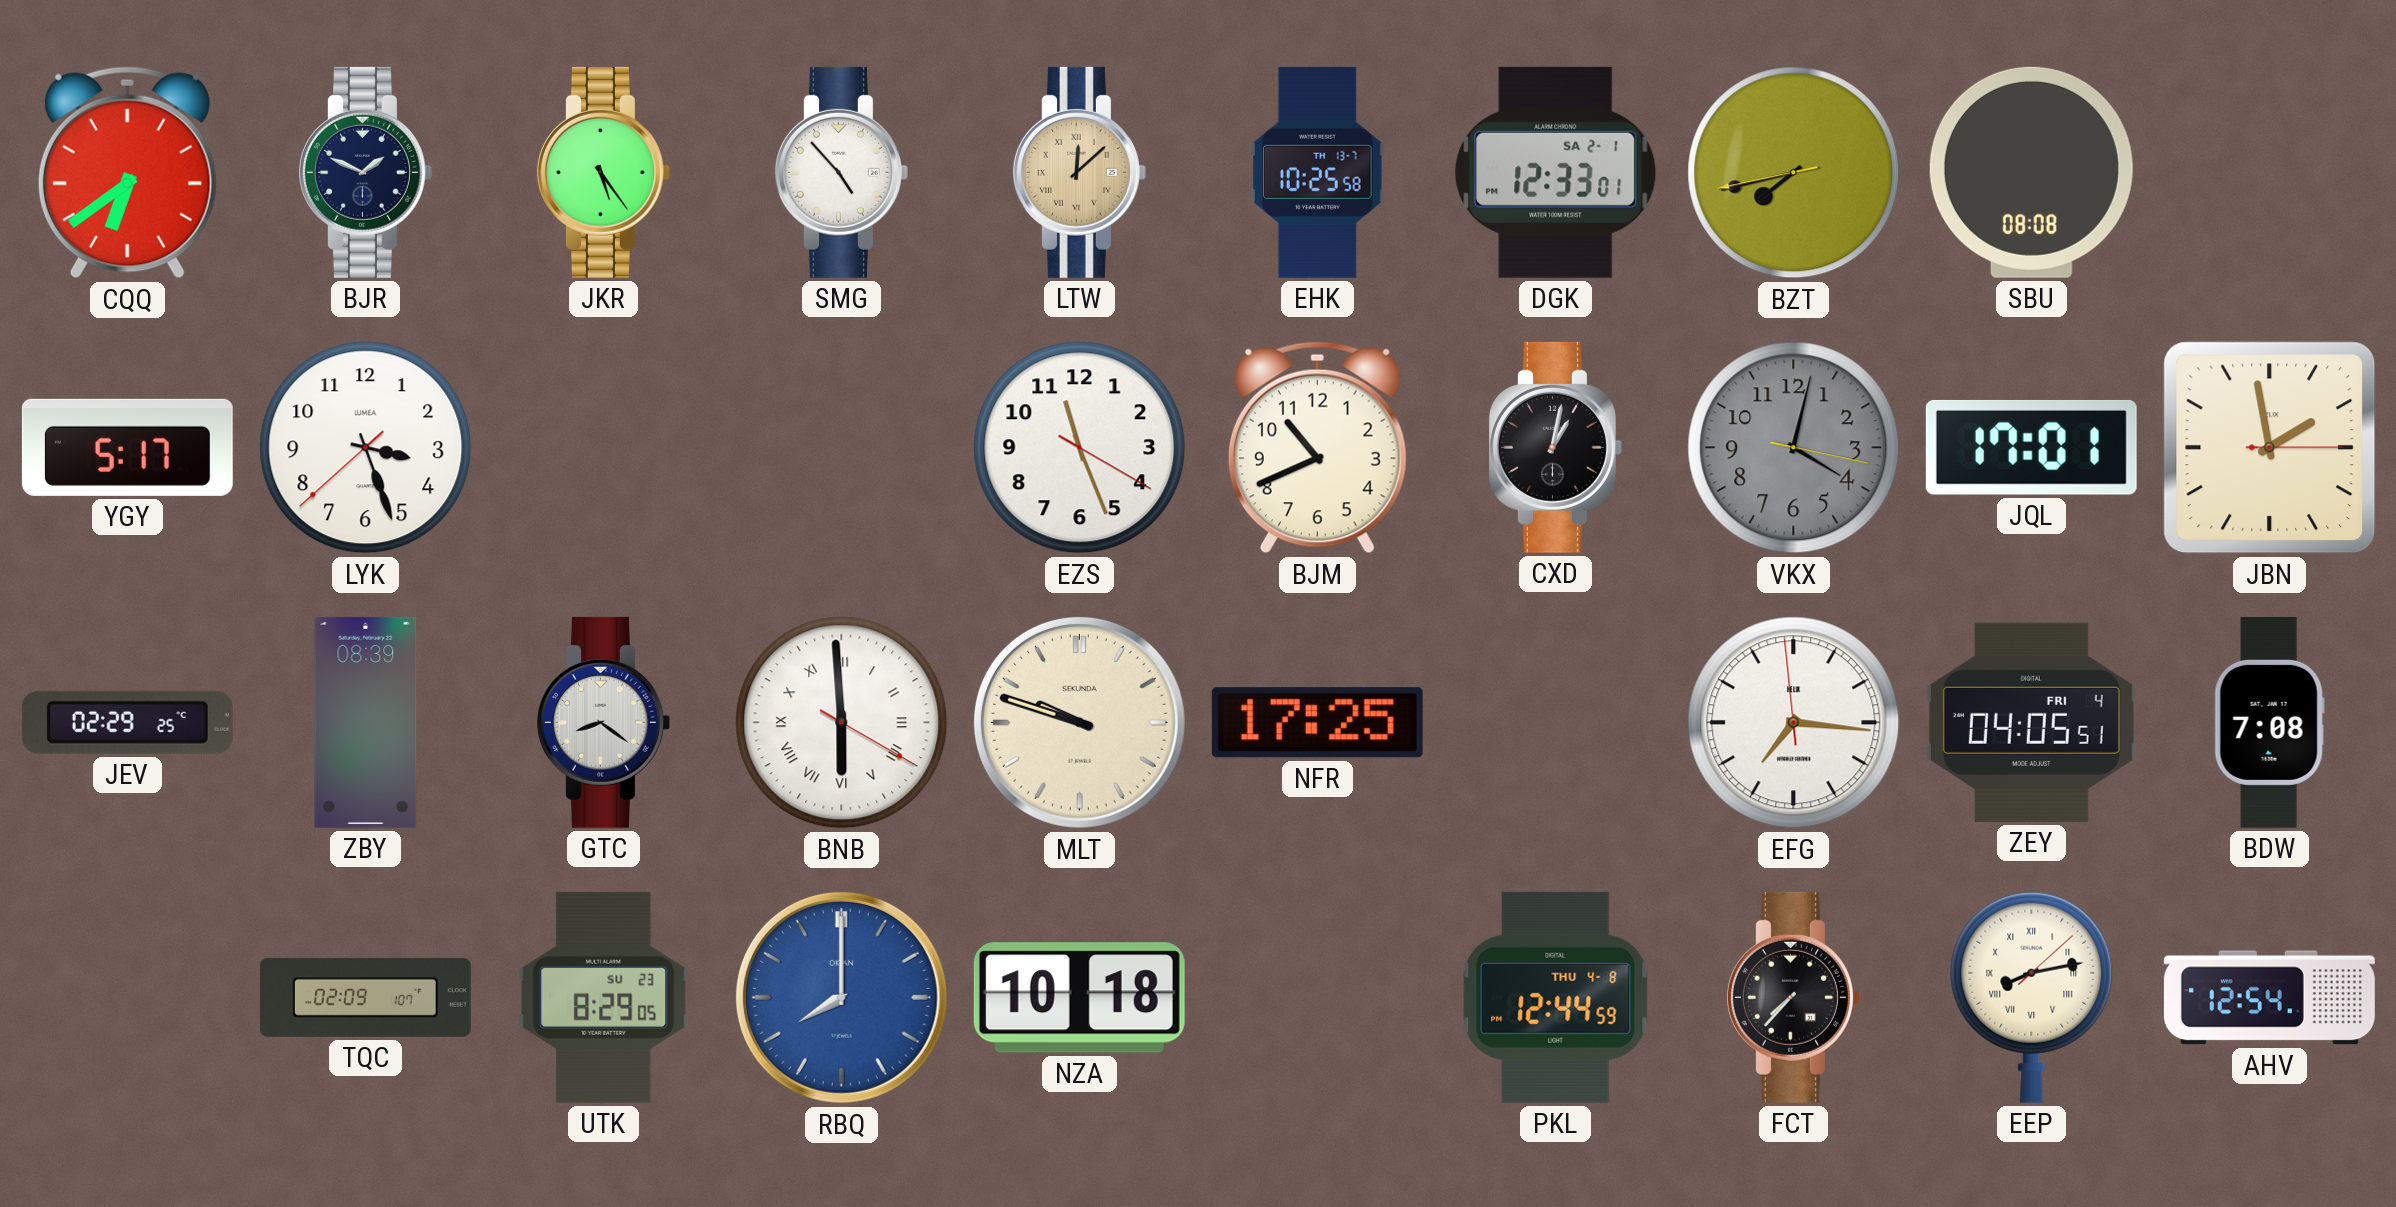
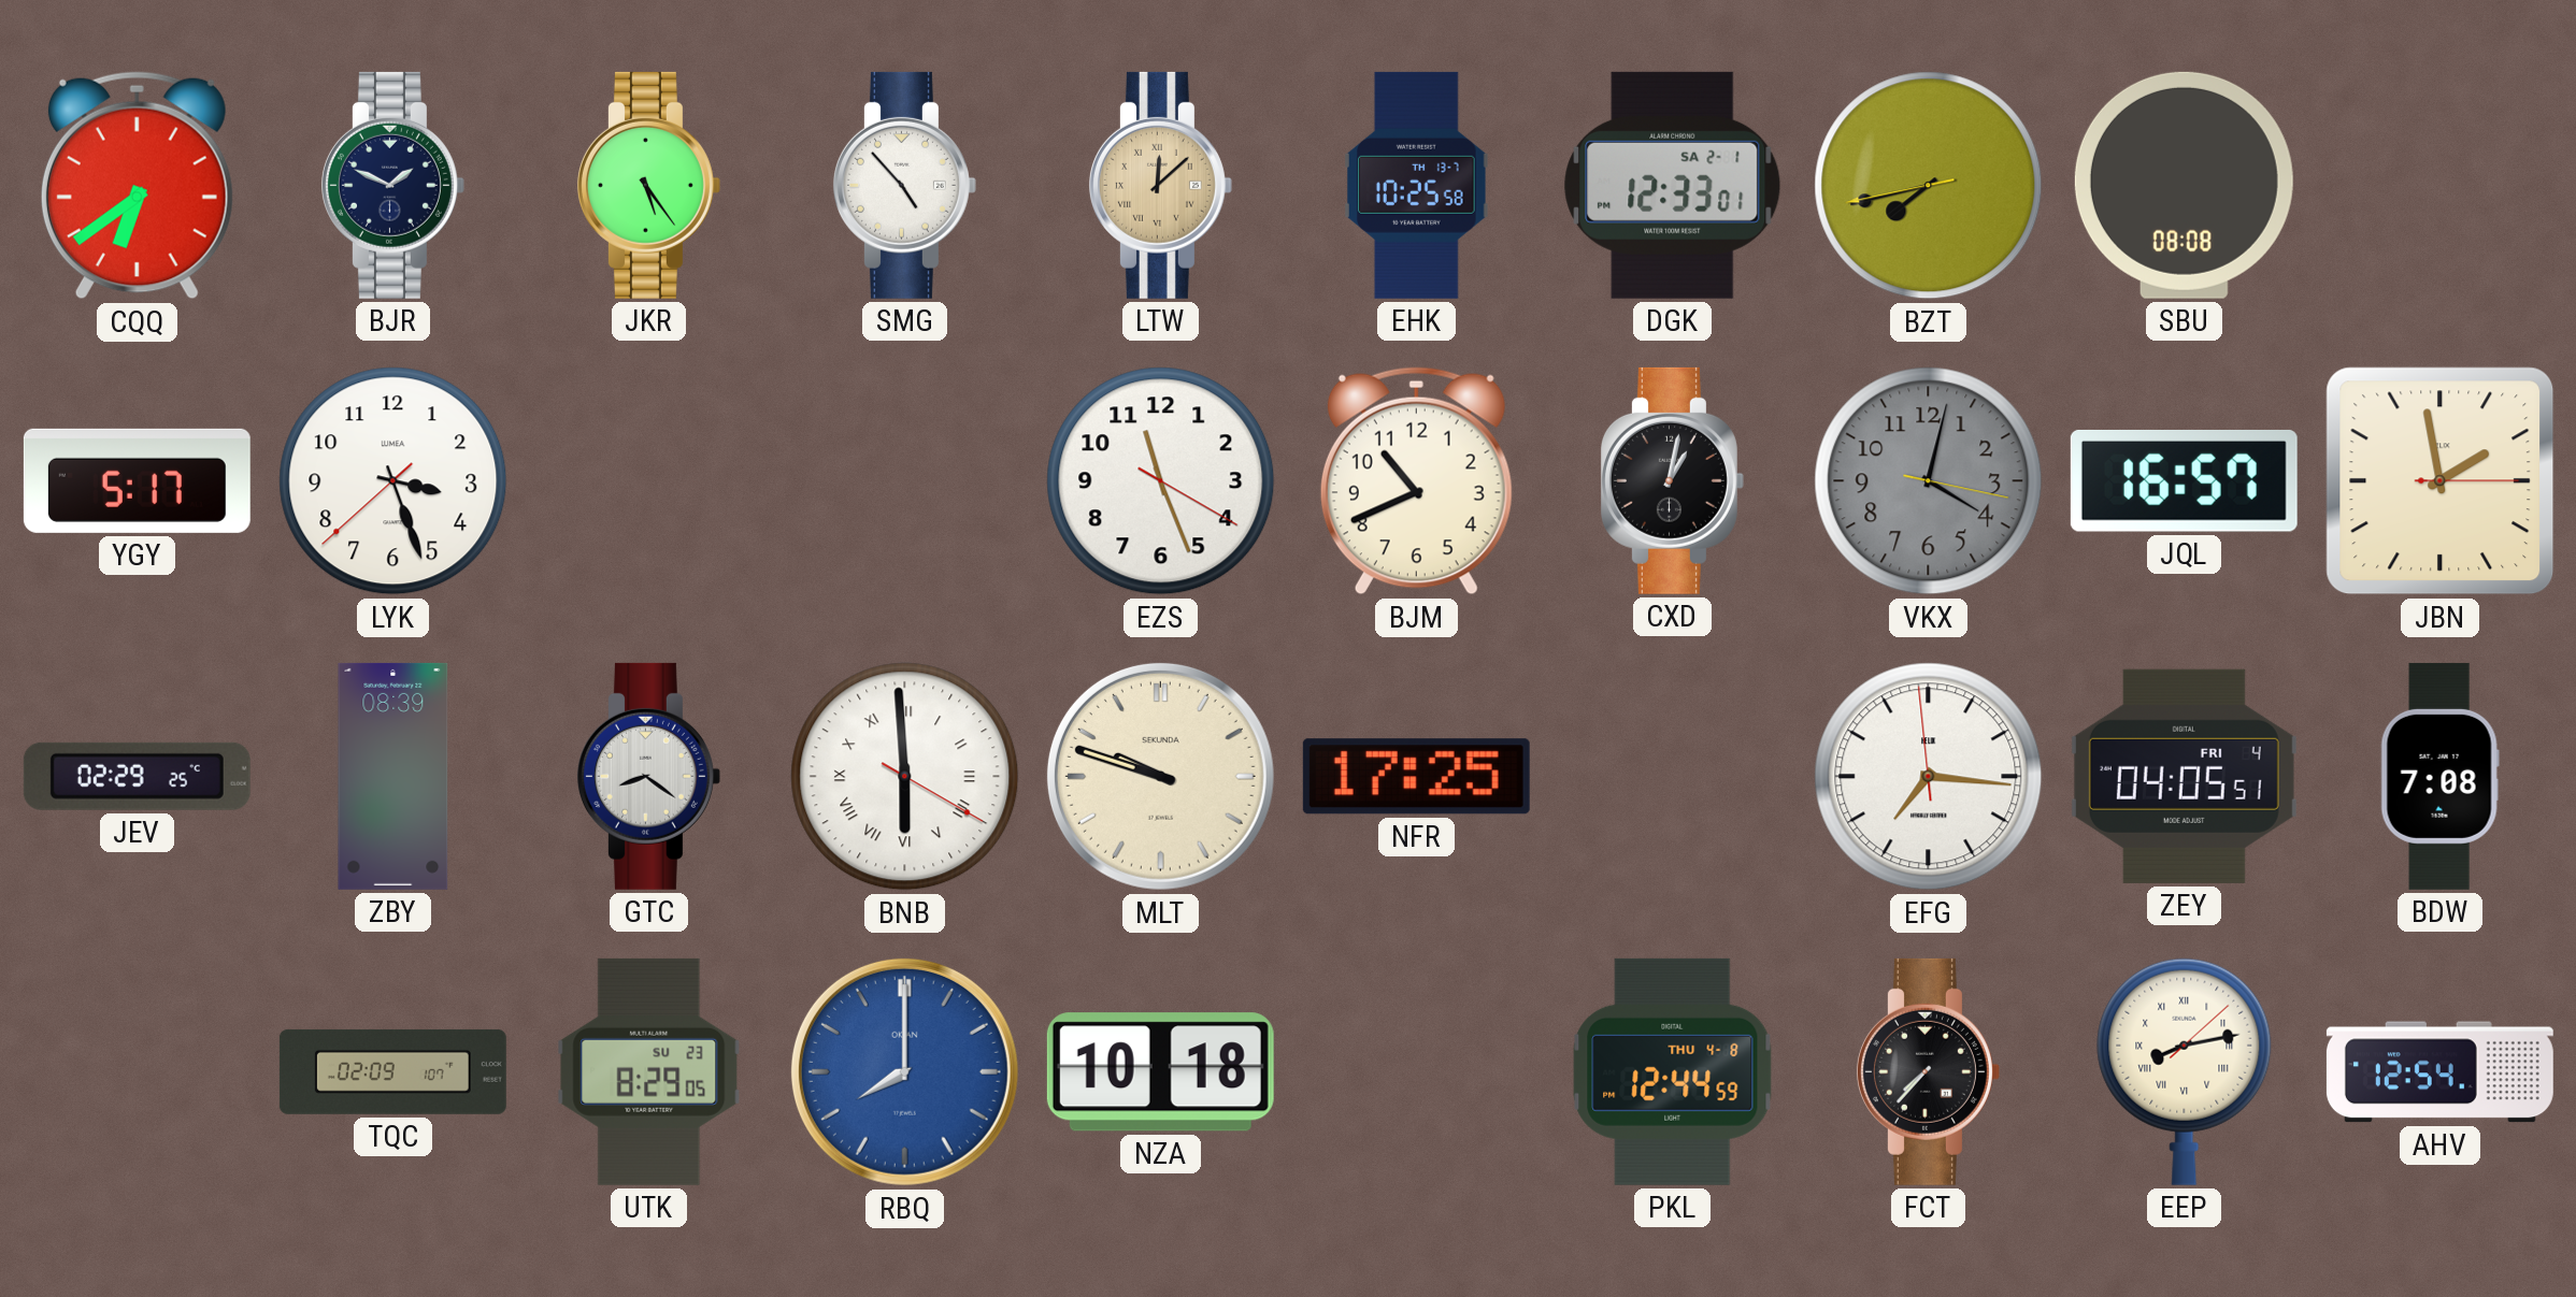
JQL: 17:01 -> 16:57
